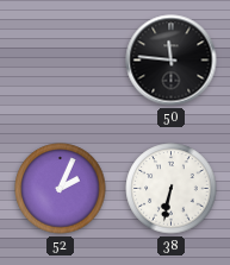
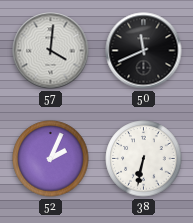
57: none -> 4:01
50: 11:46 -> 11:41
